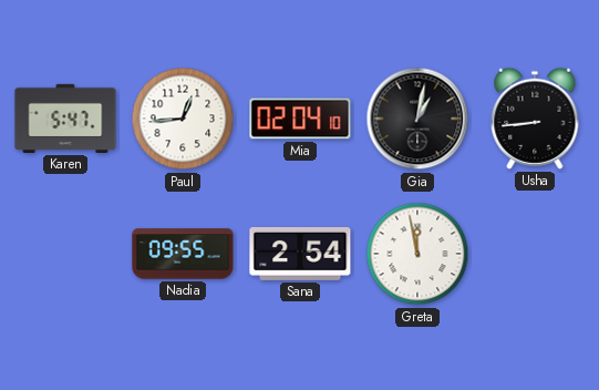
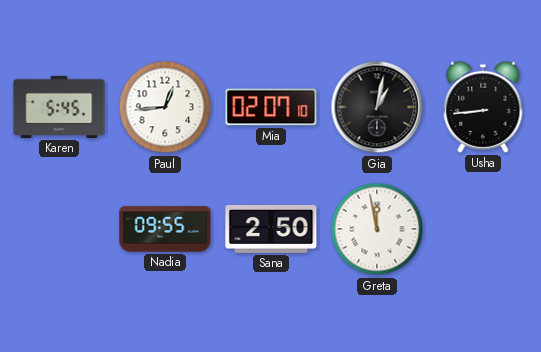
Karen: 5:47 -> 5:45
Mia: 02:04 -> 02:07
Sana: 2:54 -> 2:50
